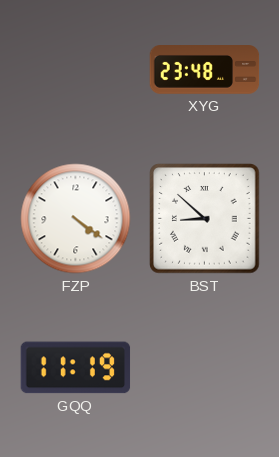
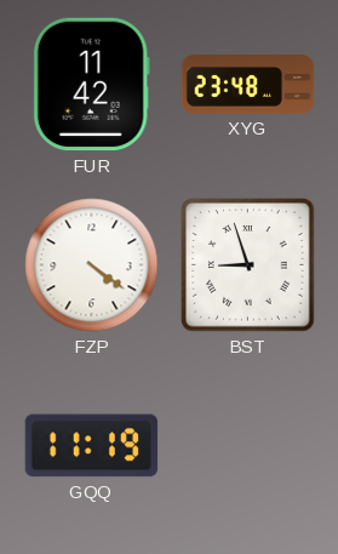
FUR: none -> 11:42
BST: 8:52 -> 8:57
